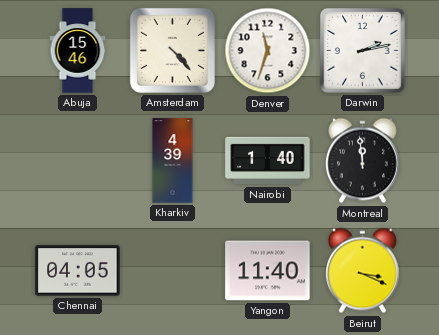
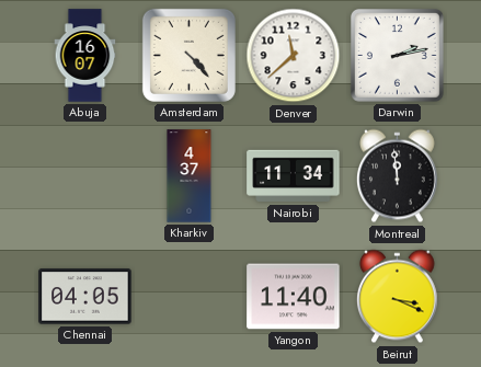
Abuja: 15:46 -> 16:07
Denver: 11:33 -> 11:38
Kharkiv: 4:39 -> 4:37
Nairobi: 1:40 -> 11:34
